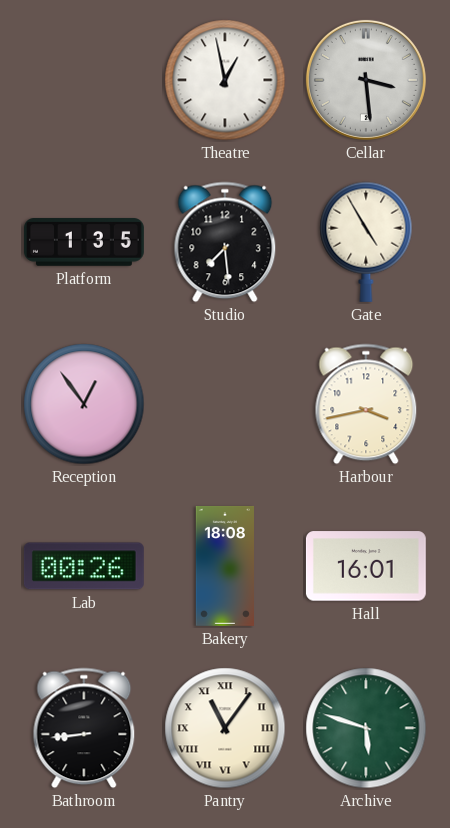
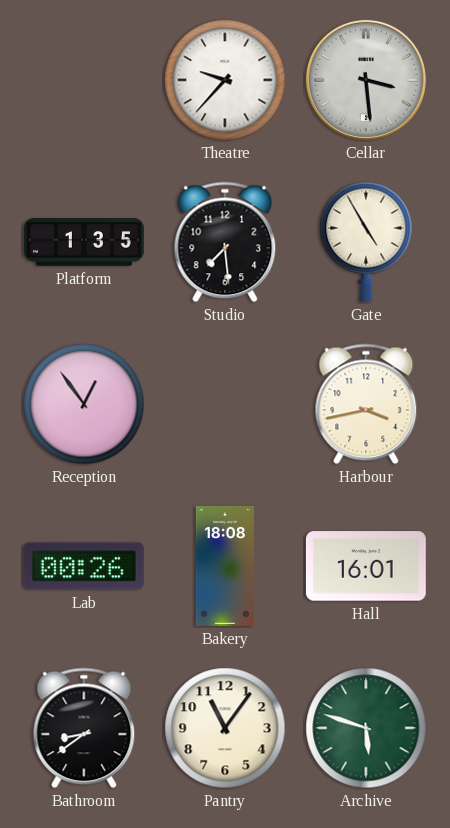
Theatre: 12:58 -> 9:37
Bathroom: 8:44 -> 8:39
Pantry numerals: Roman -> Arabic
